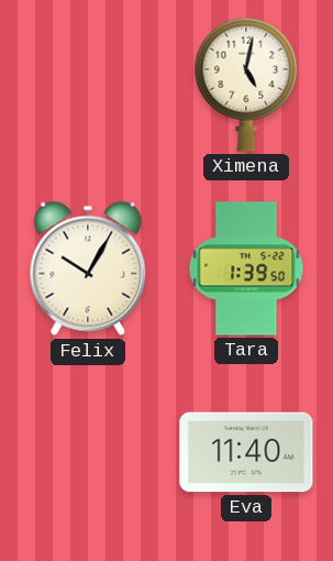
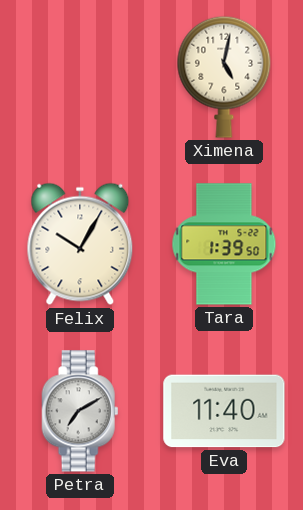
Petra: none -> 7:10
